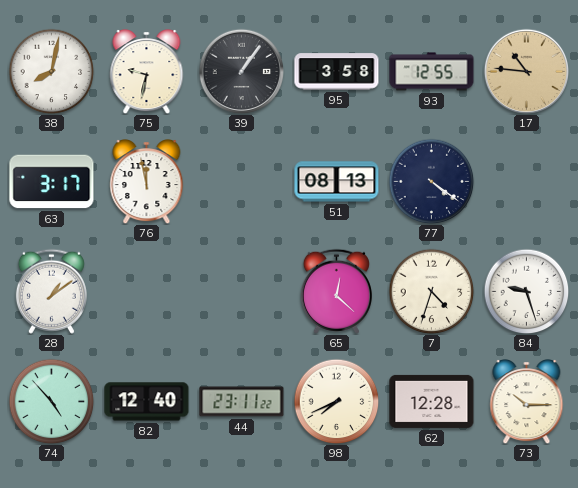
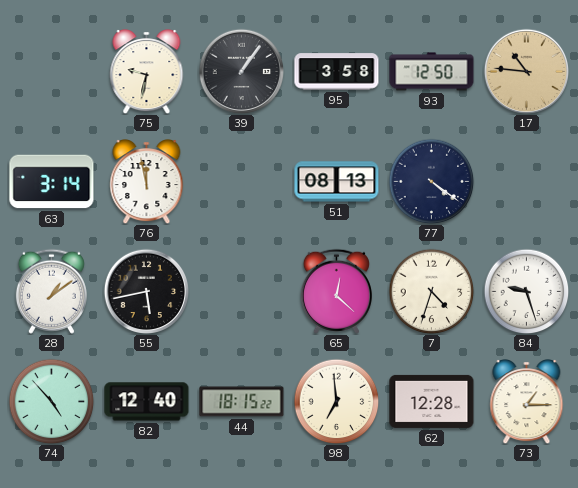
38: 8:02 -> none
93: 12:55 -> 12:50
63: 3:17 -> 3:14
55: none -> 5:43
44: 23:11 -> 18:15
98: 7:41 -> 6:59
73: 10:15 -> 1:15
